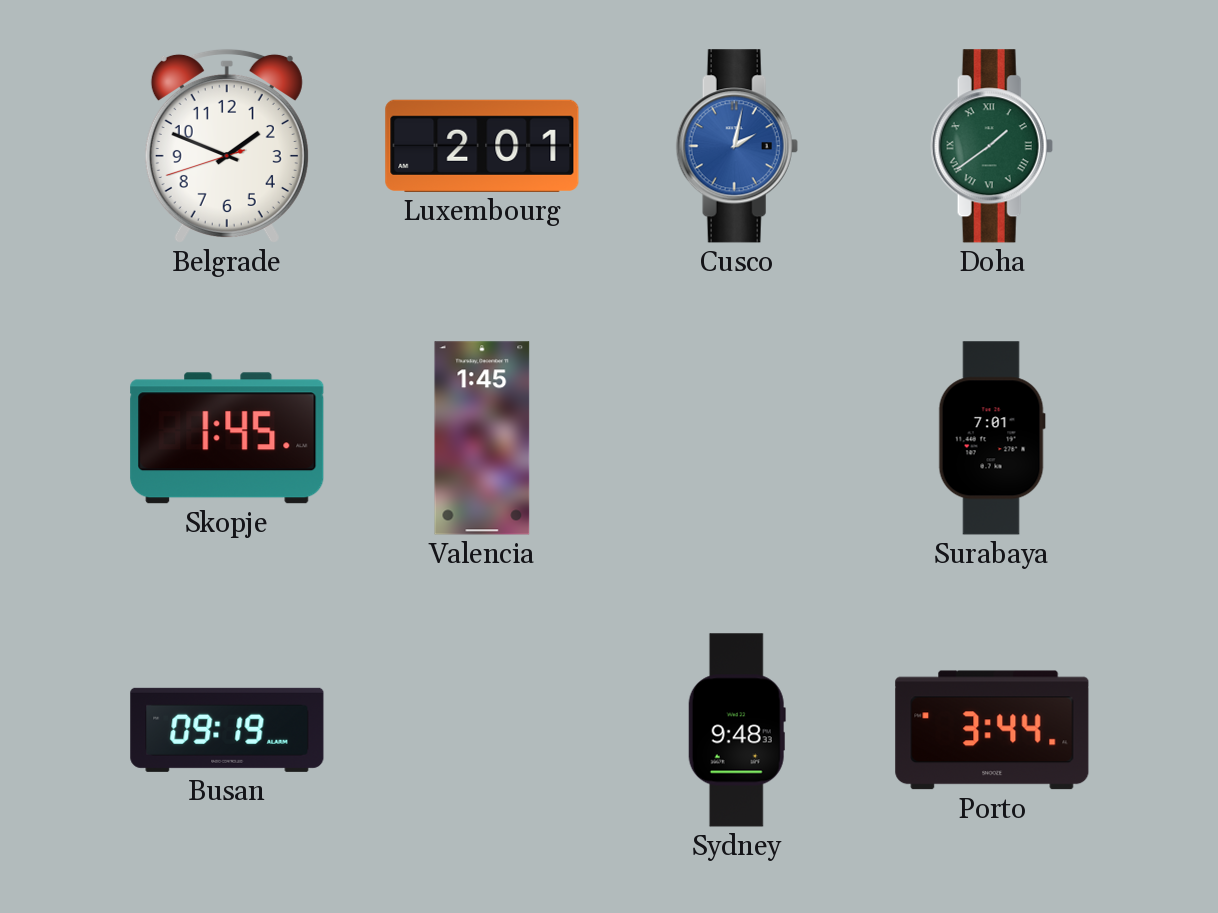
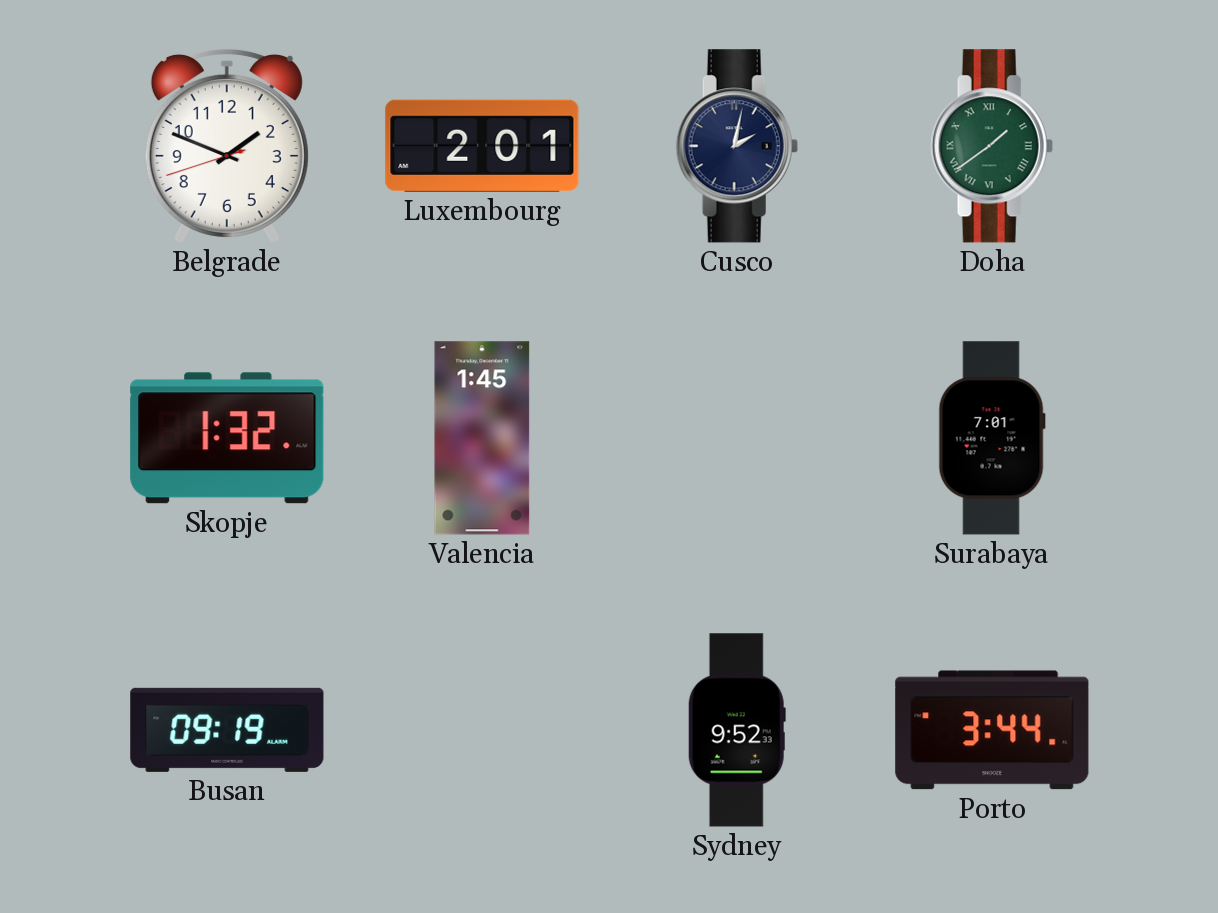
Cusco dial: blue -> navy
Skopje: 1:45 -> 1:32
Sydney: 9:48 -> 9:52
